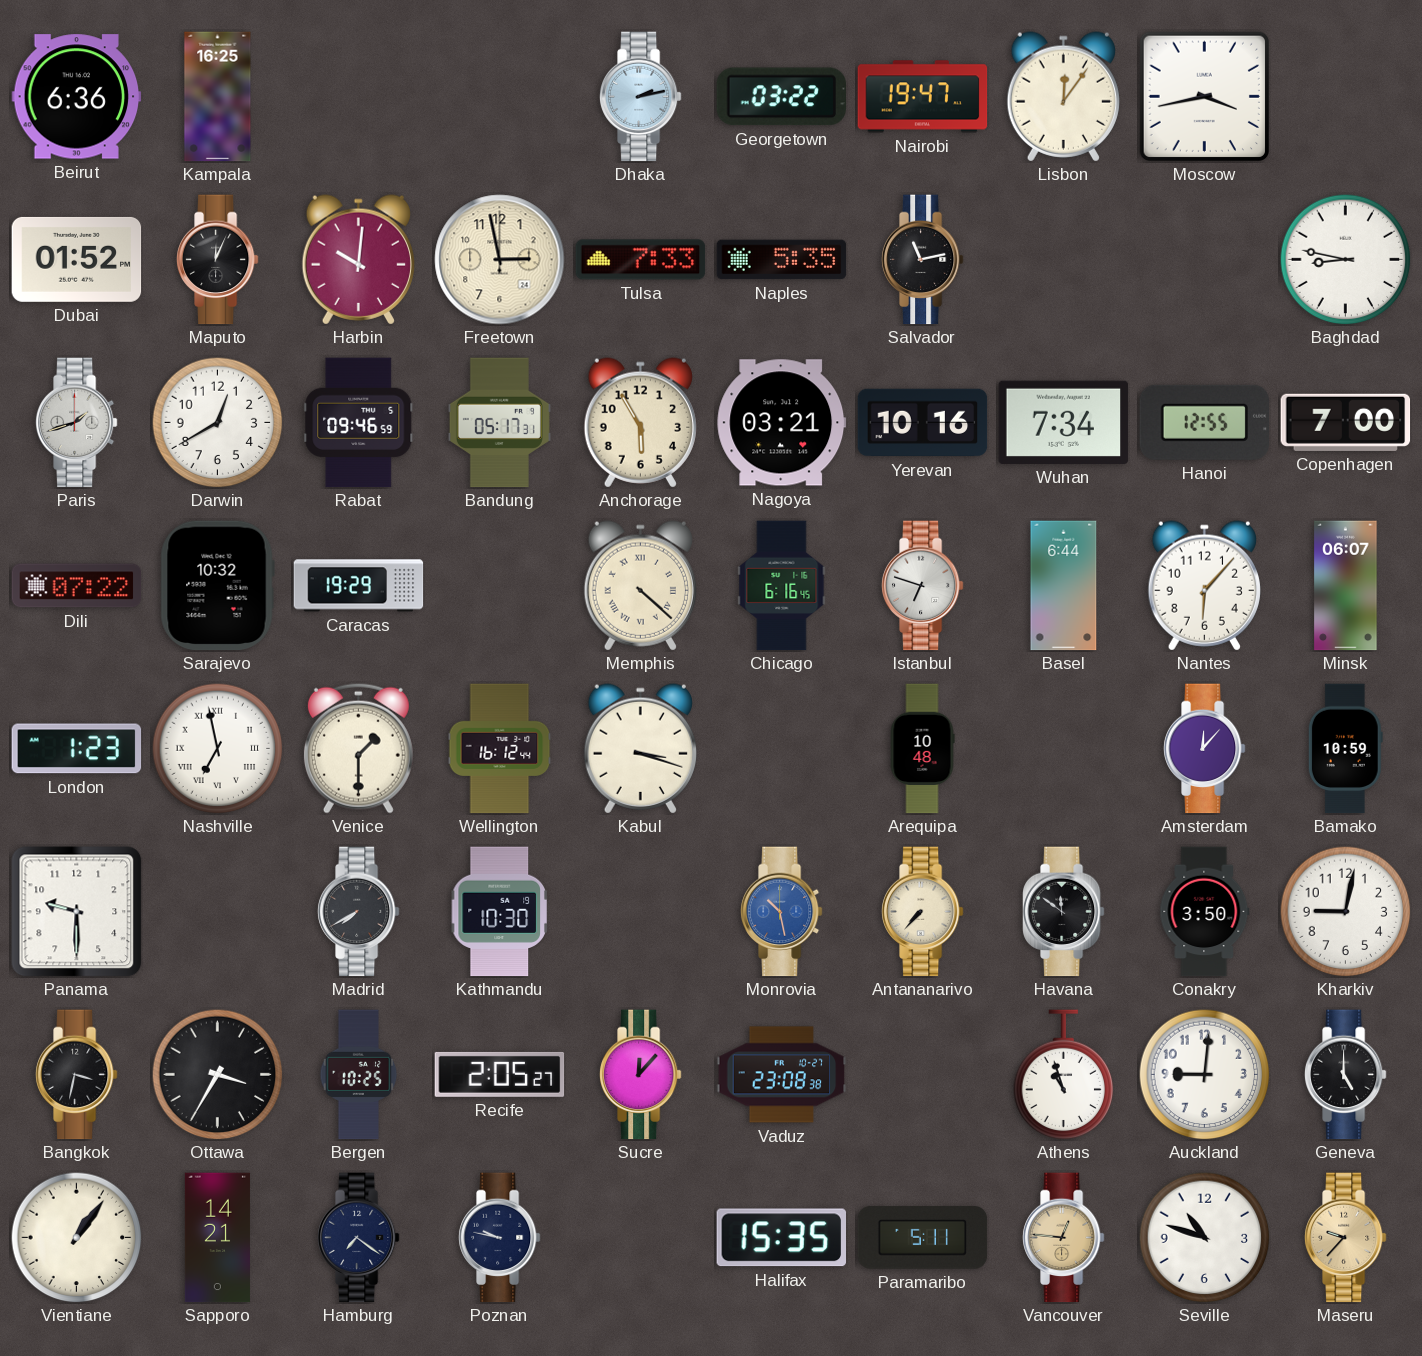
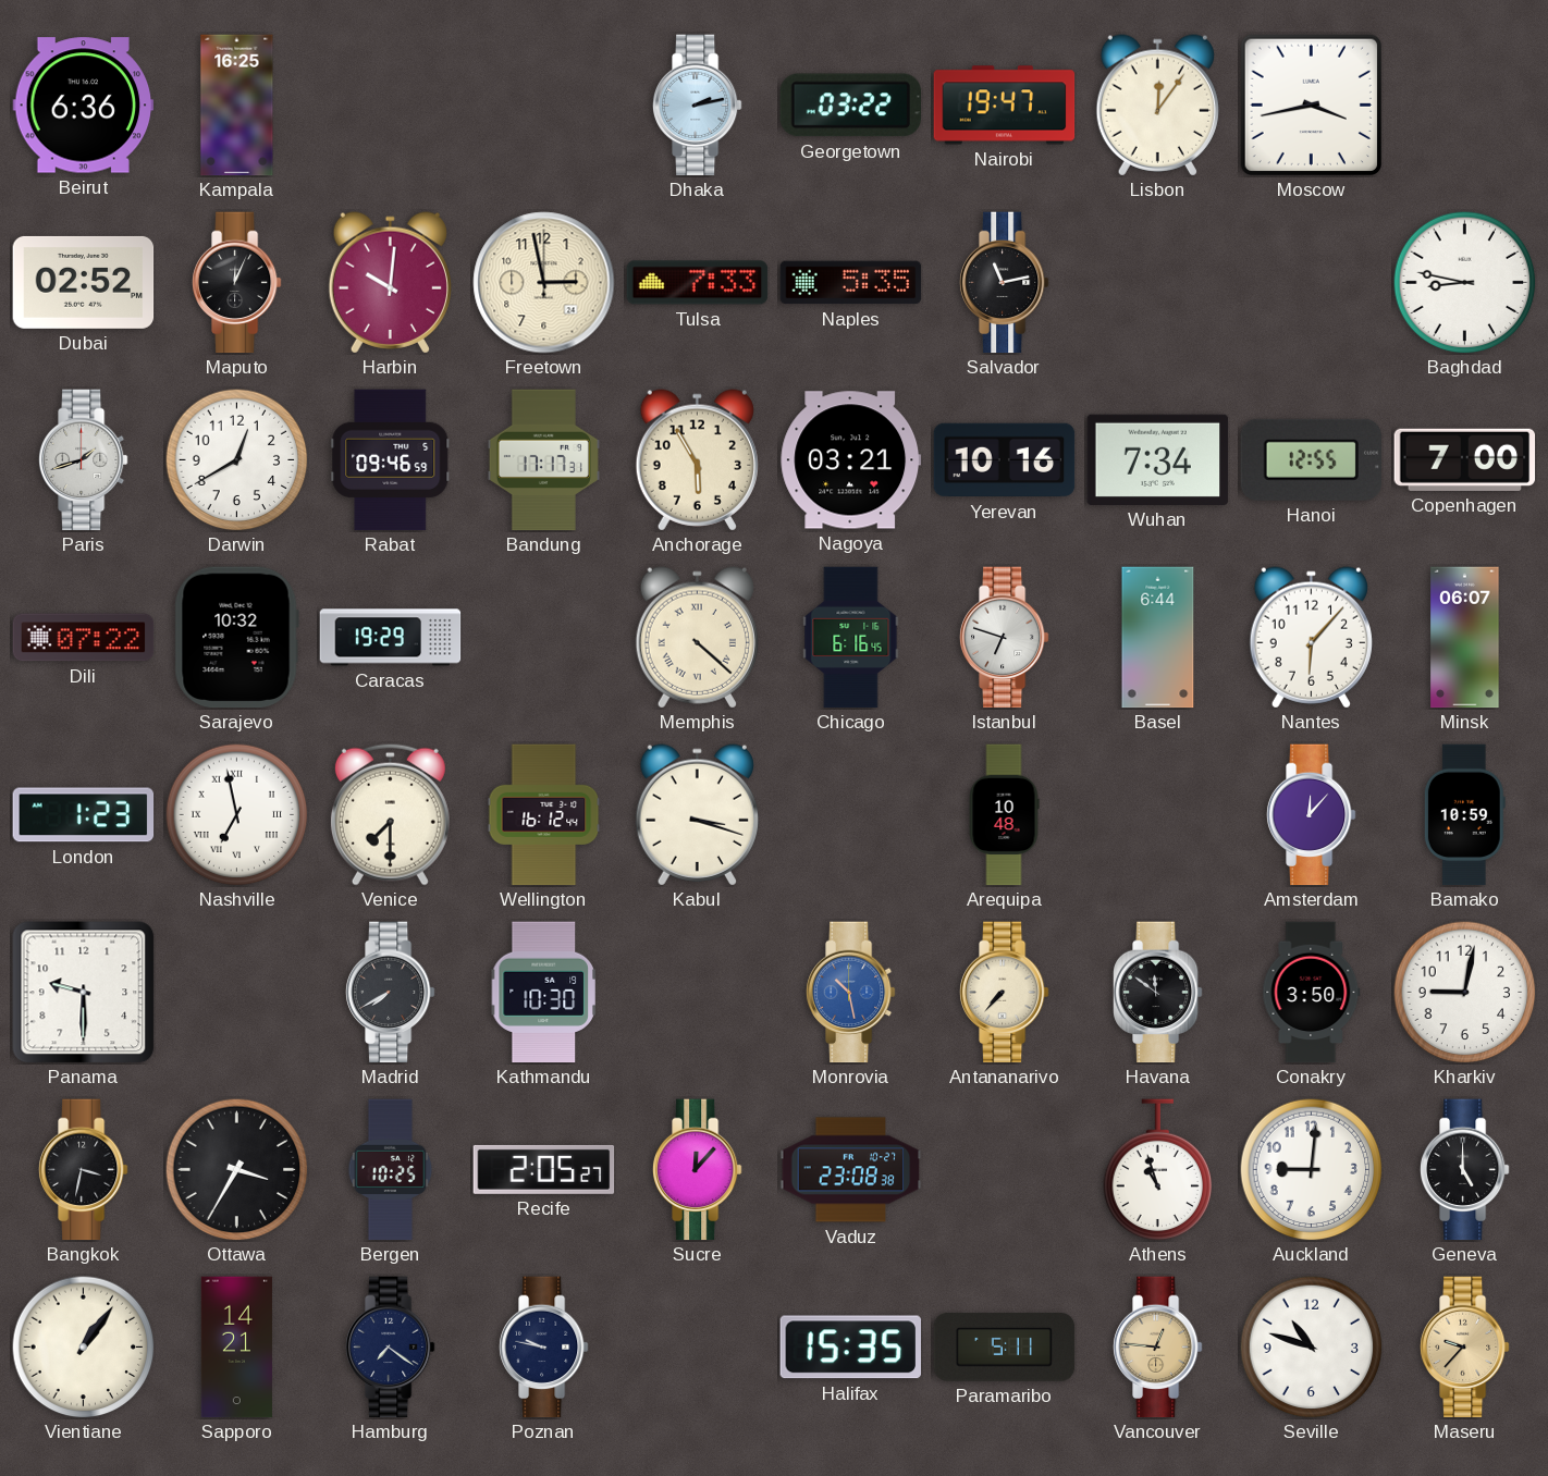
Dubai: 01:52 -> 02:52
Bandung: 05:17 -> 17:17
Venice: 1:30 -> 7:30
